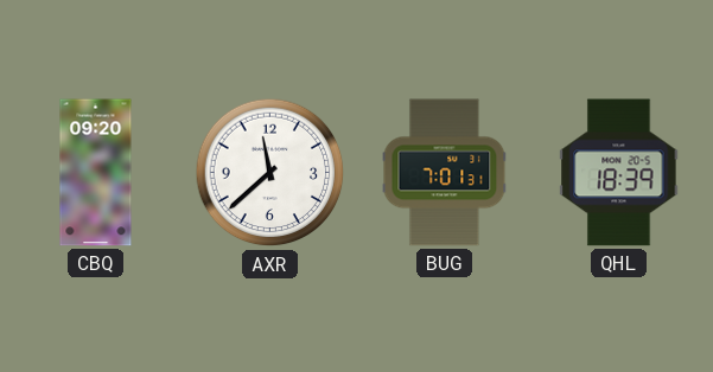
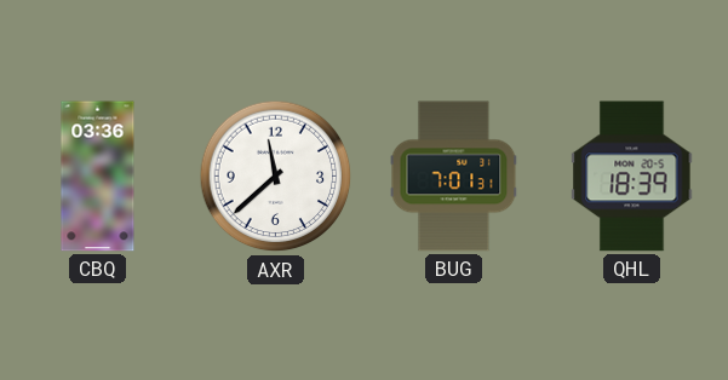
CBQ: 09:20 -> 03:36
